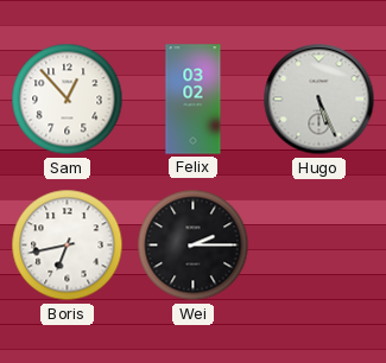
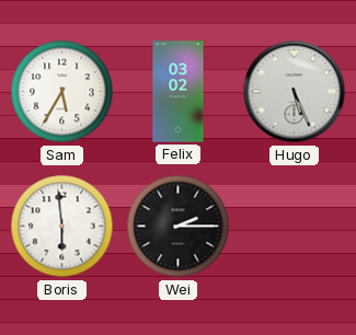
Sam: 12:53 -> 5:35
Boris: 6:43 -> 5:59
